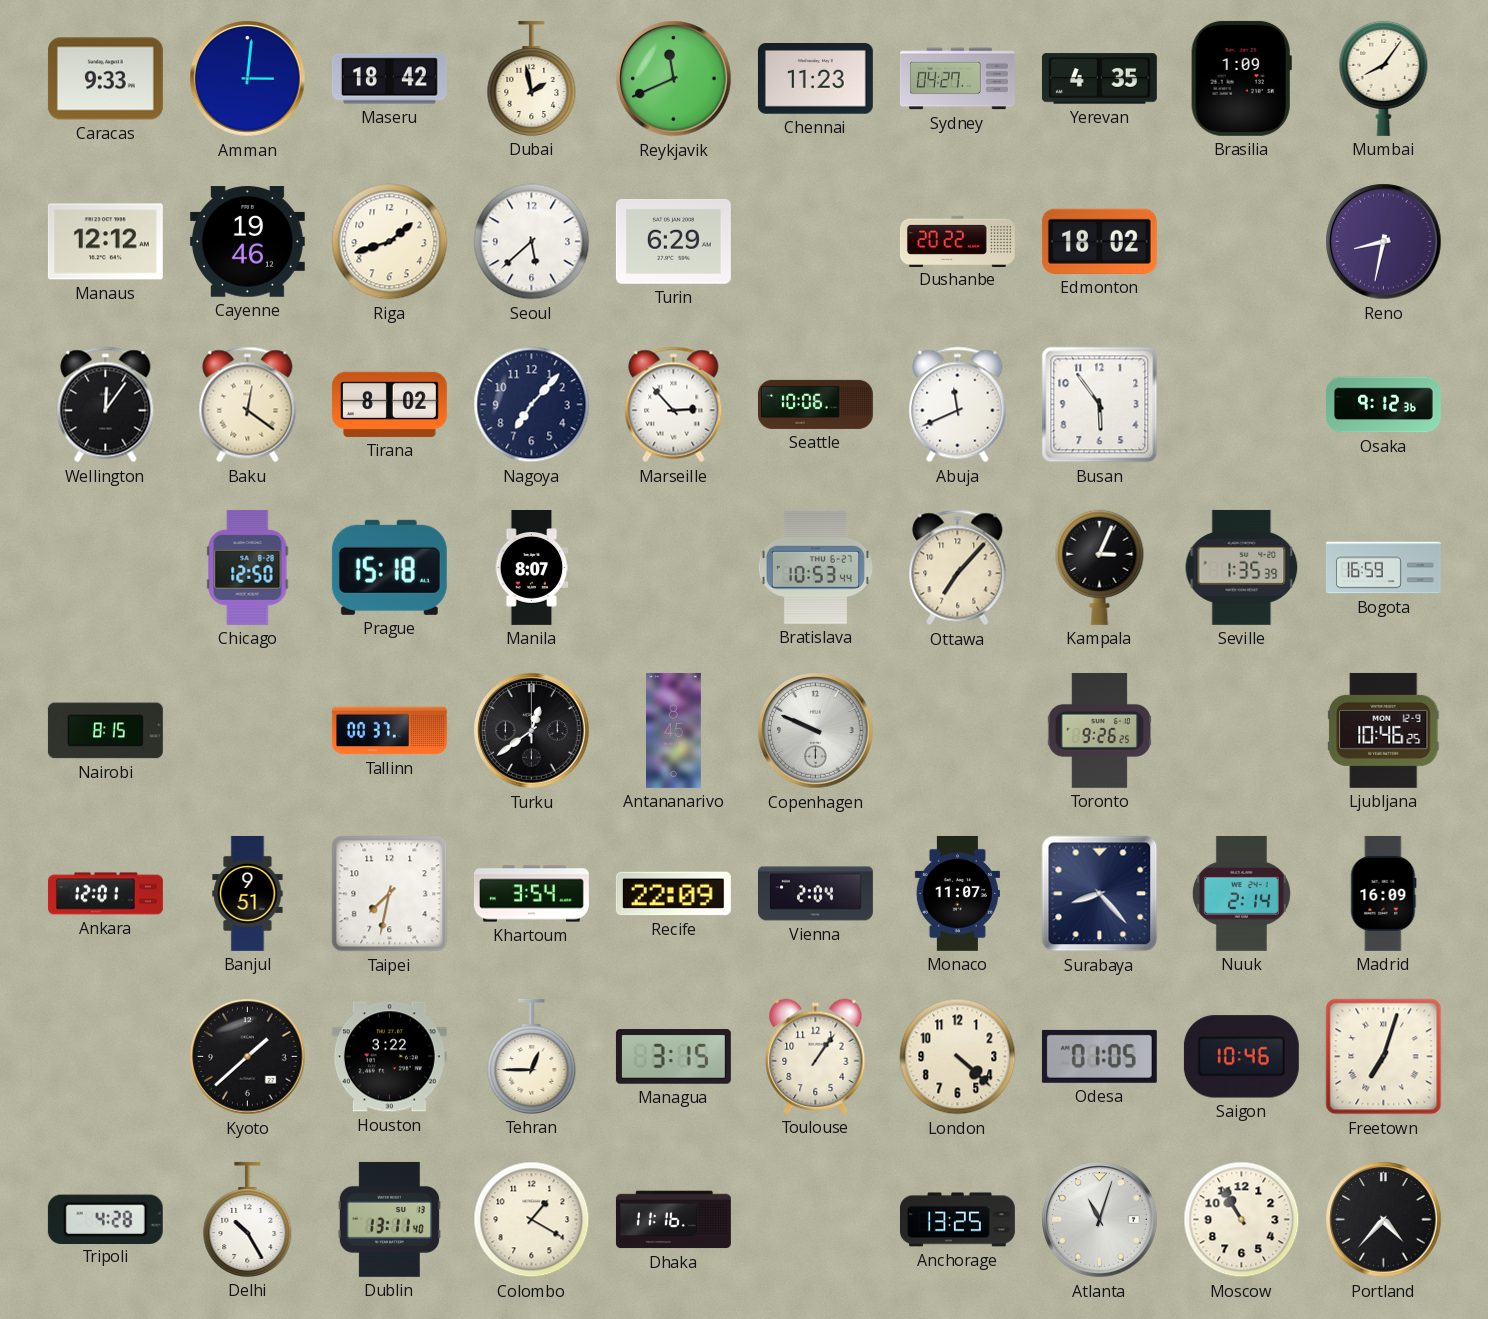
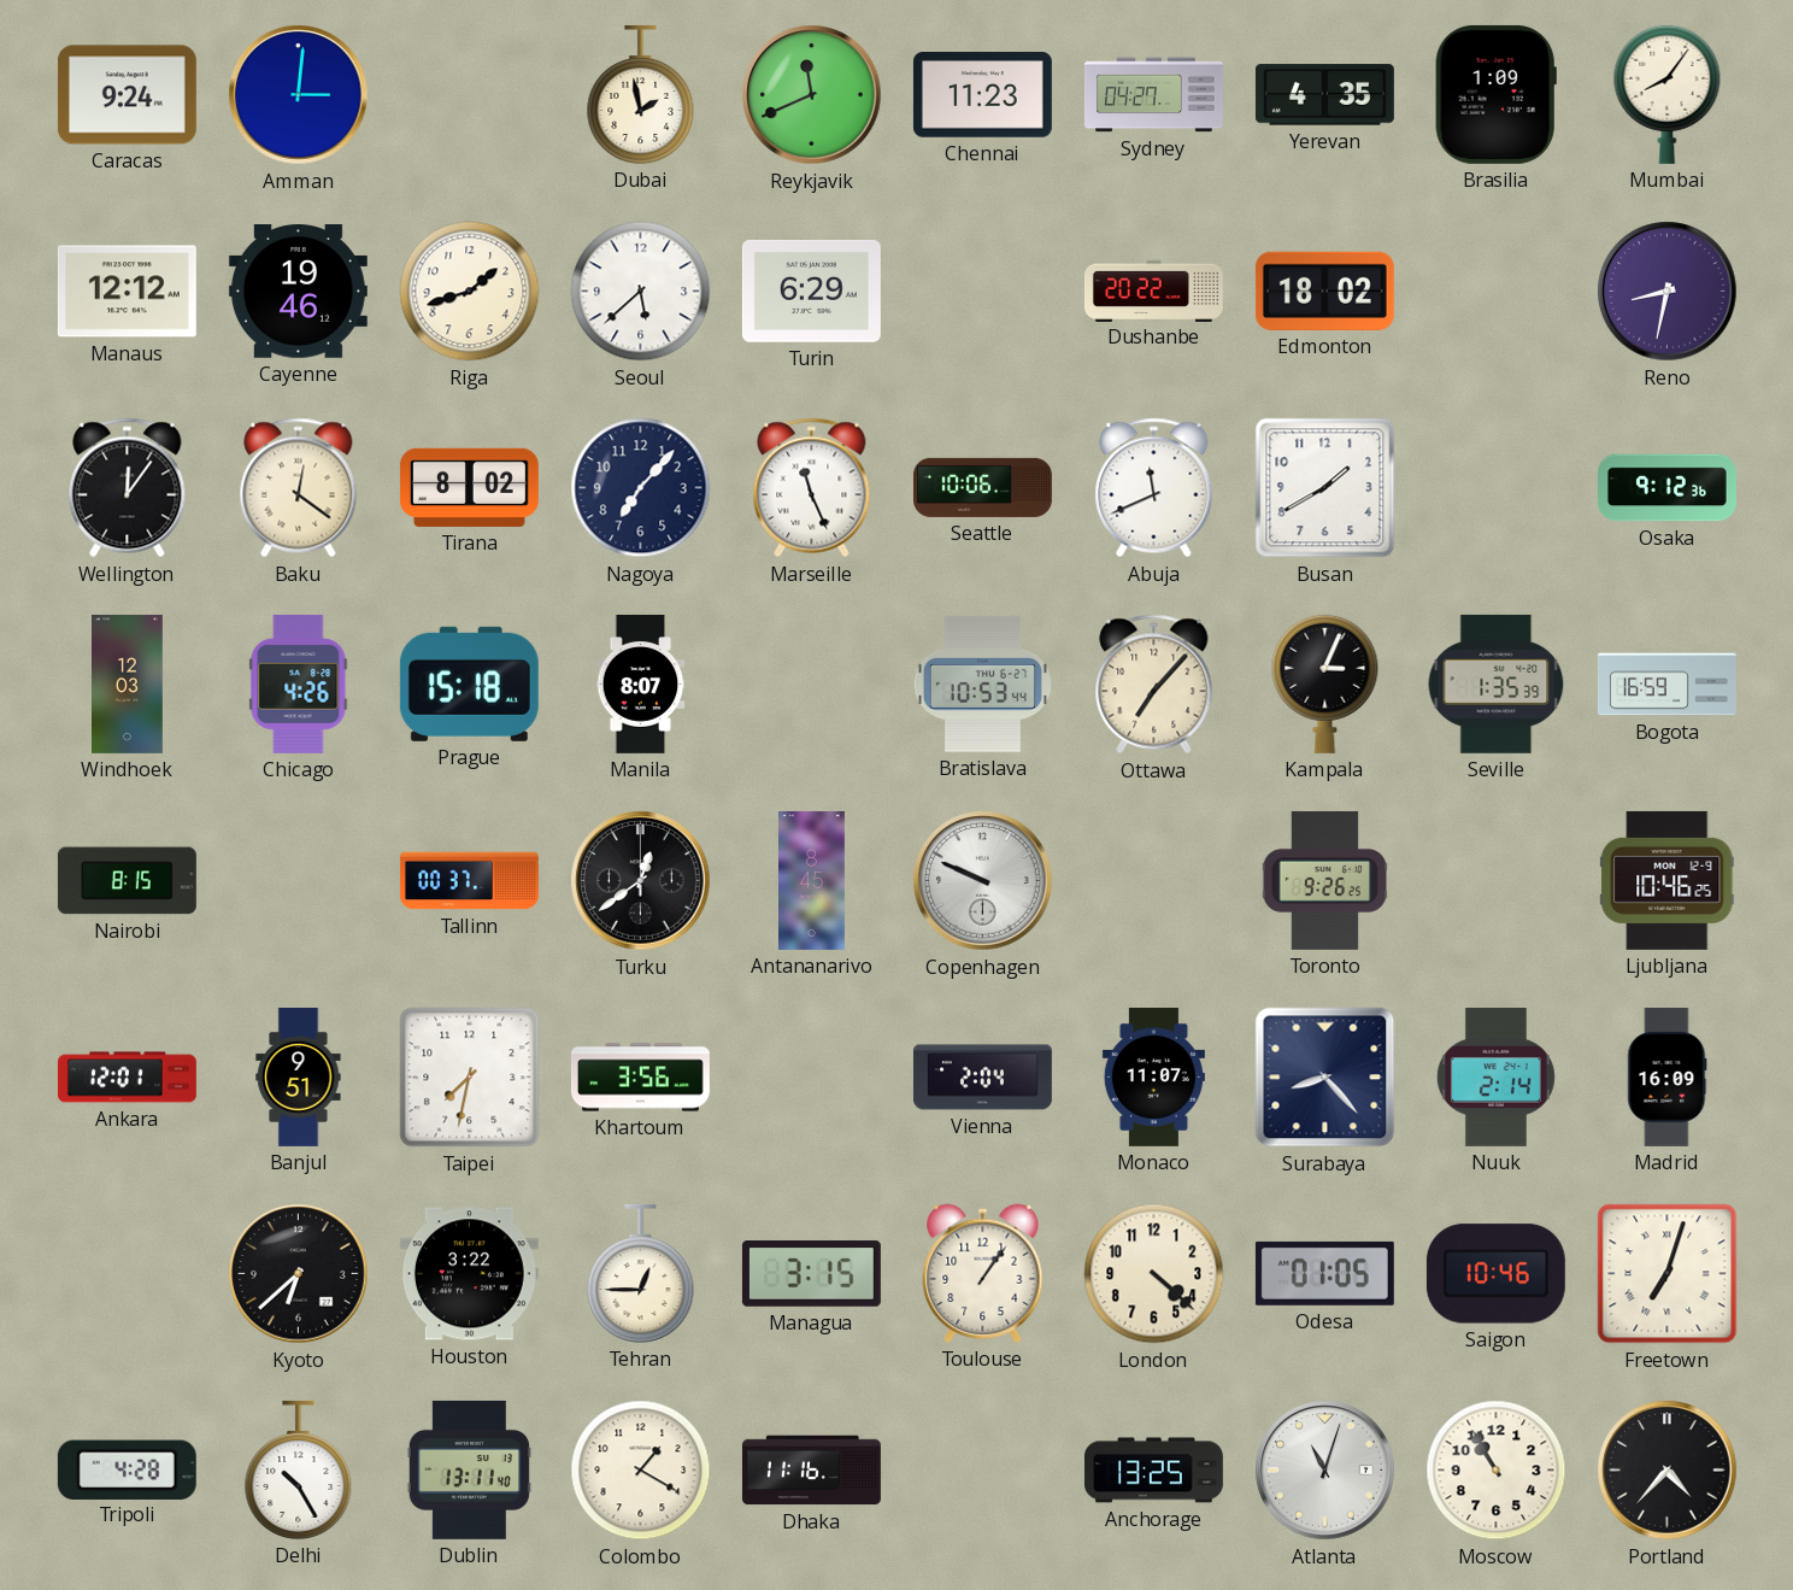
Caracas: 9:33 -> 9:24
Maseru: 18:42 -> none
Marseille: 2:53 -> 11:26
Busan: 5:54 -> 1:40
Windhoek: none -> 12:03
Chicago: 12:50 -> 4:26
Khartoum: 3:54 -> 3:56
Recife: 22:09 -> none
Kyoto: 1:38 -> 6:38
